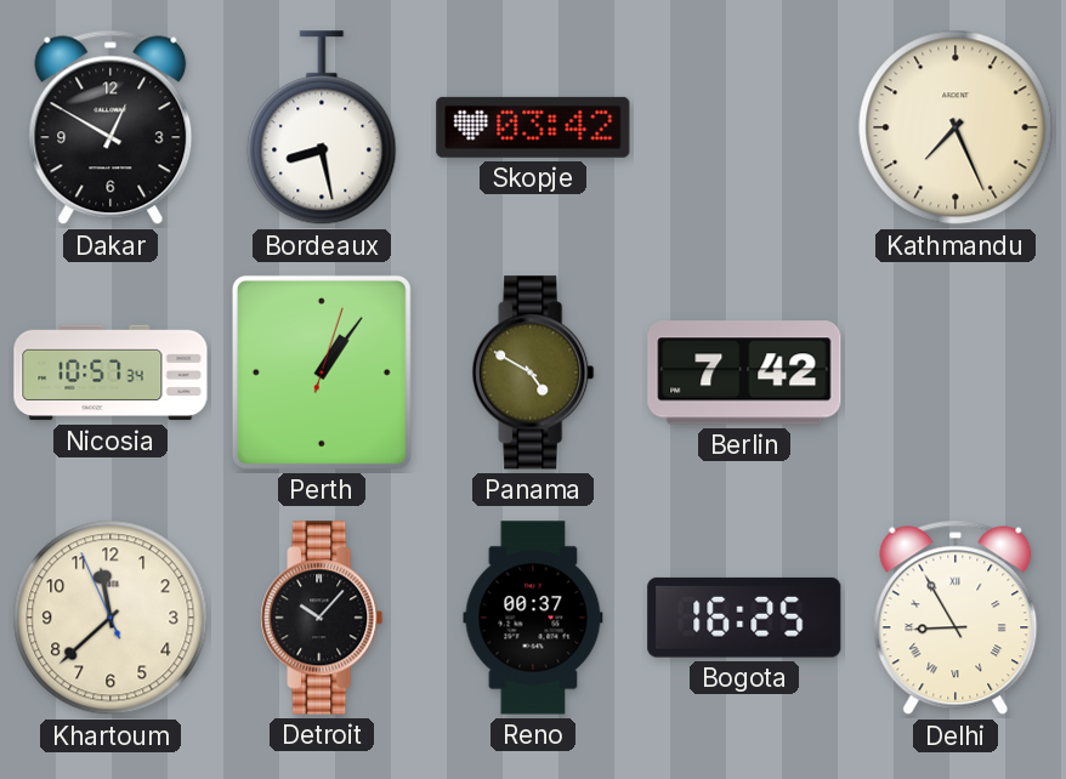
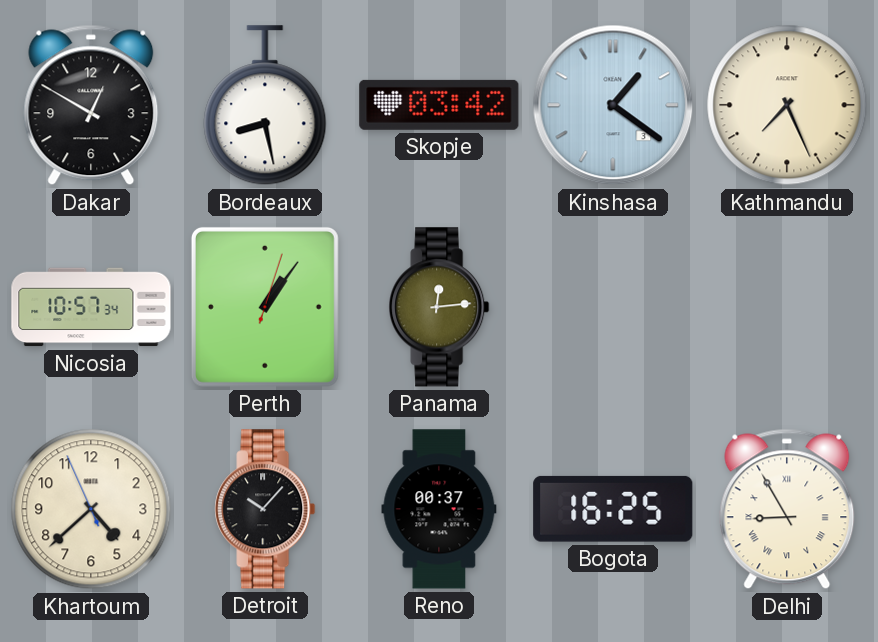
Kinshasa: none -> 1:21
Panama: 4:50 -> 12:14
Berlin: 7:42 -> none
Khartoum: 11:37 -> 4:37
